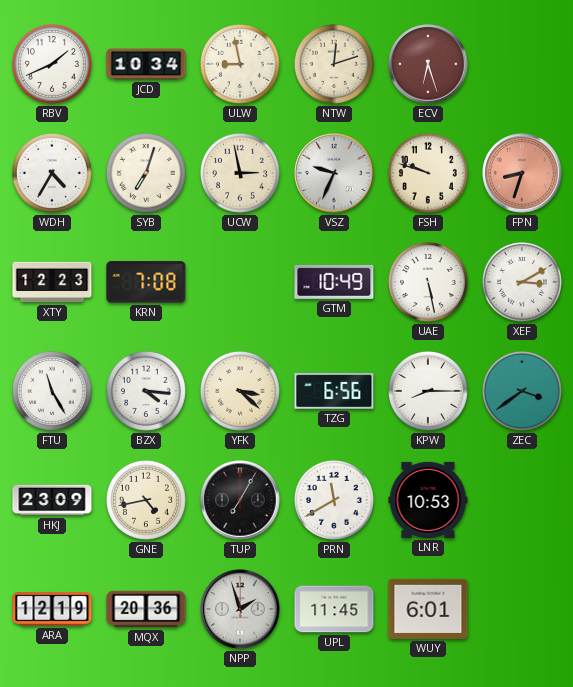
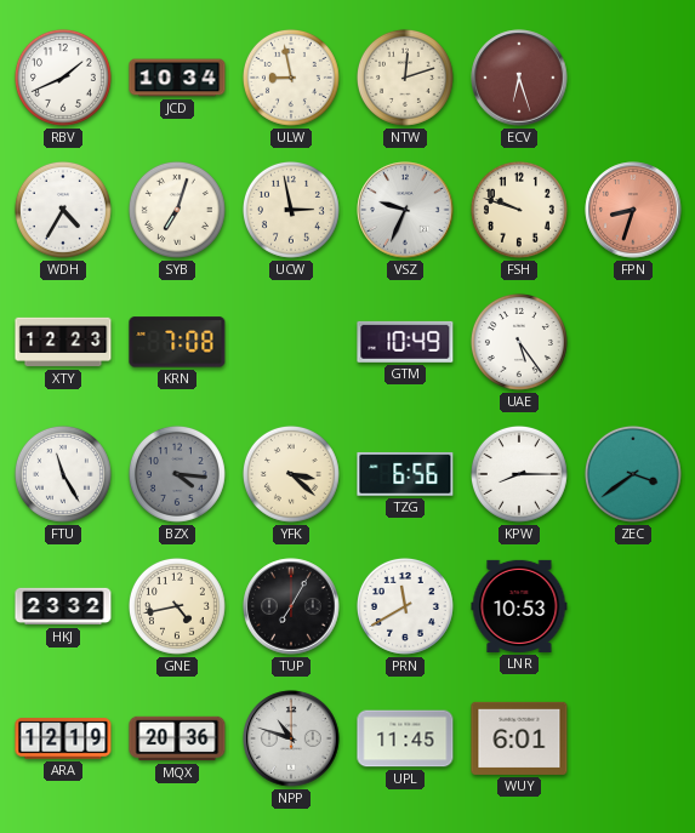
UAE: 5:28 -> 5:24
XEF: 3:10 -> none
BZX dial: white -> grey
HKJ: 23:09 -> 23:32
NPP: 1:57 -> 10:48
